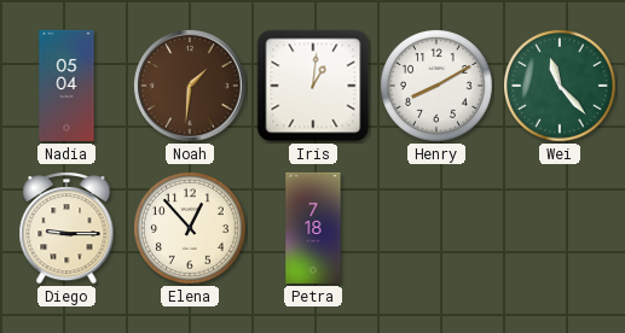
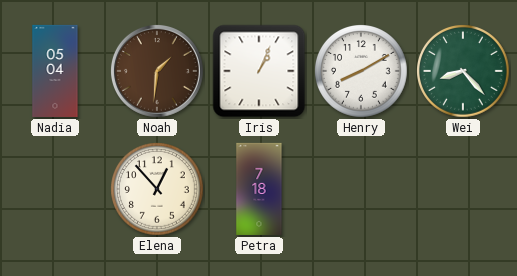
Iris: 1:01 -> 1:04
Wei: 11:23 -> 8:23
Diego: 9:15 -> none
